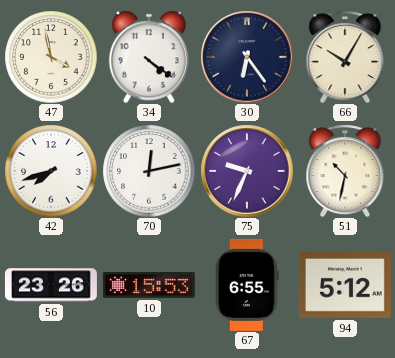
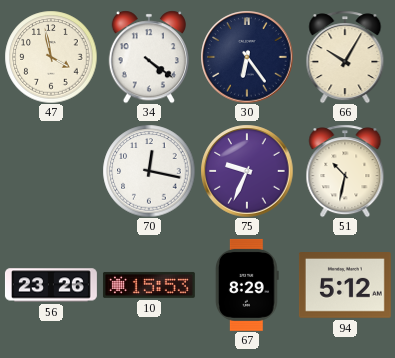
42: 7:42 -> none
70: 12:13 -> 12:17
67: 6:55 -> 8:29
